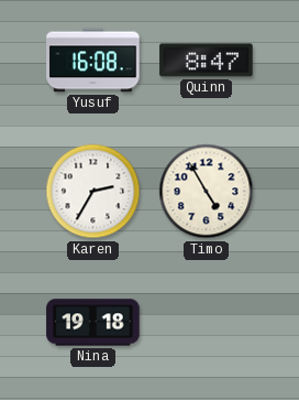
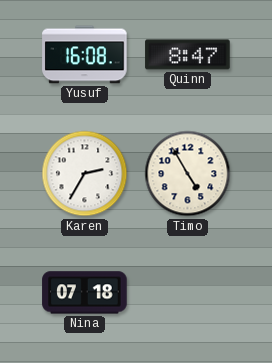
Nina: 19:18 -> 07:18
